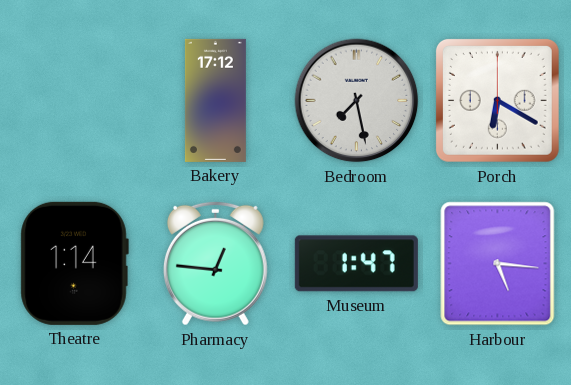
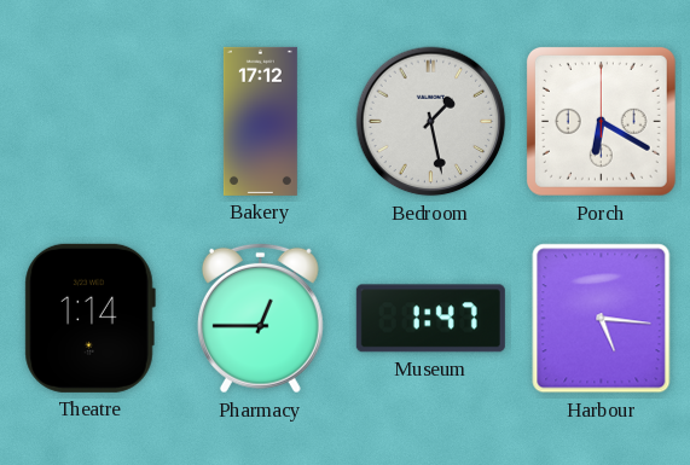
Bedroom: 7:28 -> 1:28
Pharmacy: 12:46 -> 12:45
